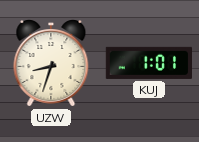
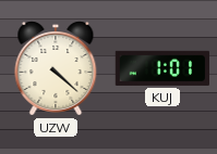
UZW: 8:33 -> 4:22
